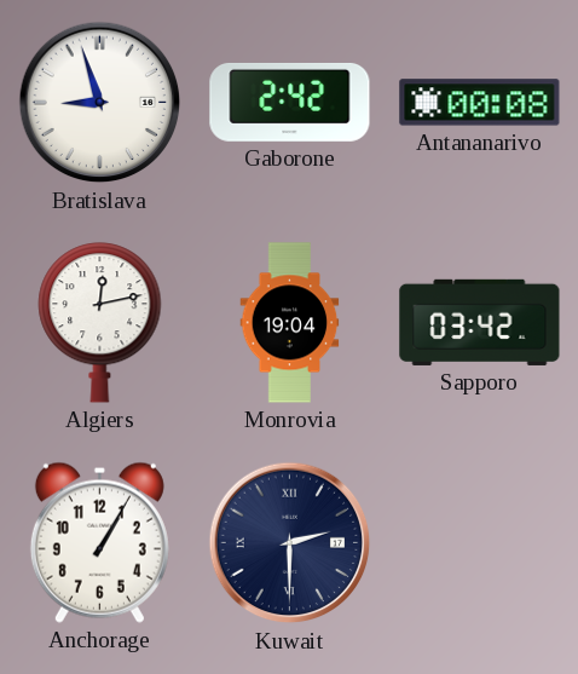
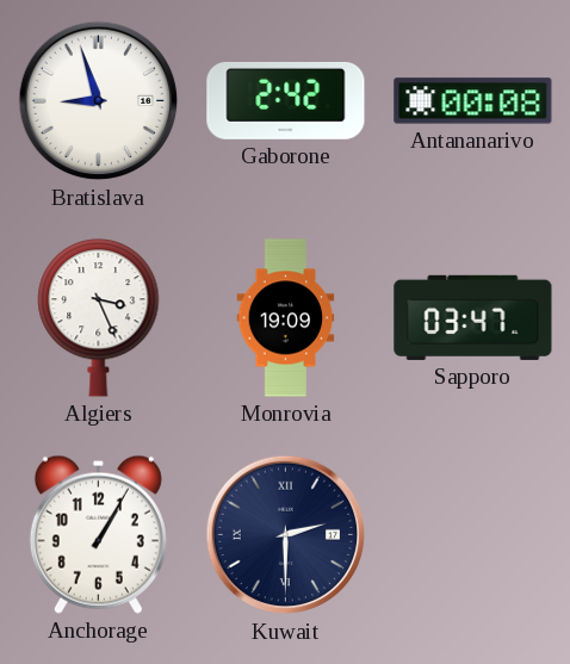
Algiers: 12:13 -> 3:26
Monrovia: 19:04 -> 19:09
Sapporo: 03:42 -> 03:47
